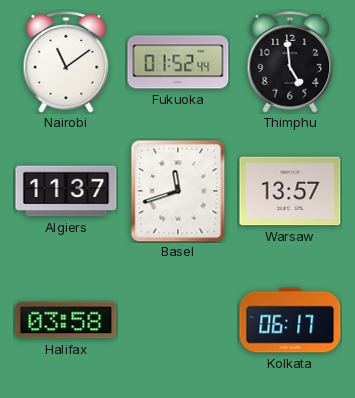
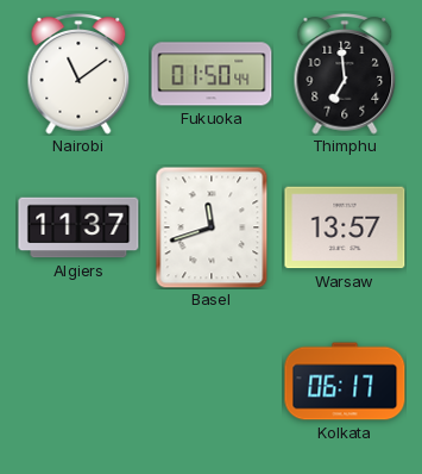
Fukuoka: 01:52 -> 01:50
Thimphu: 4:59 -> 6:59
Halifax: 03:58 -> none
